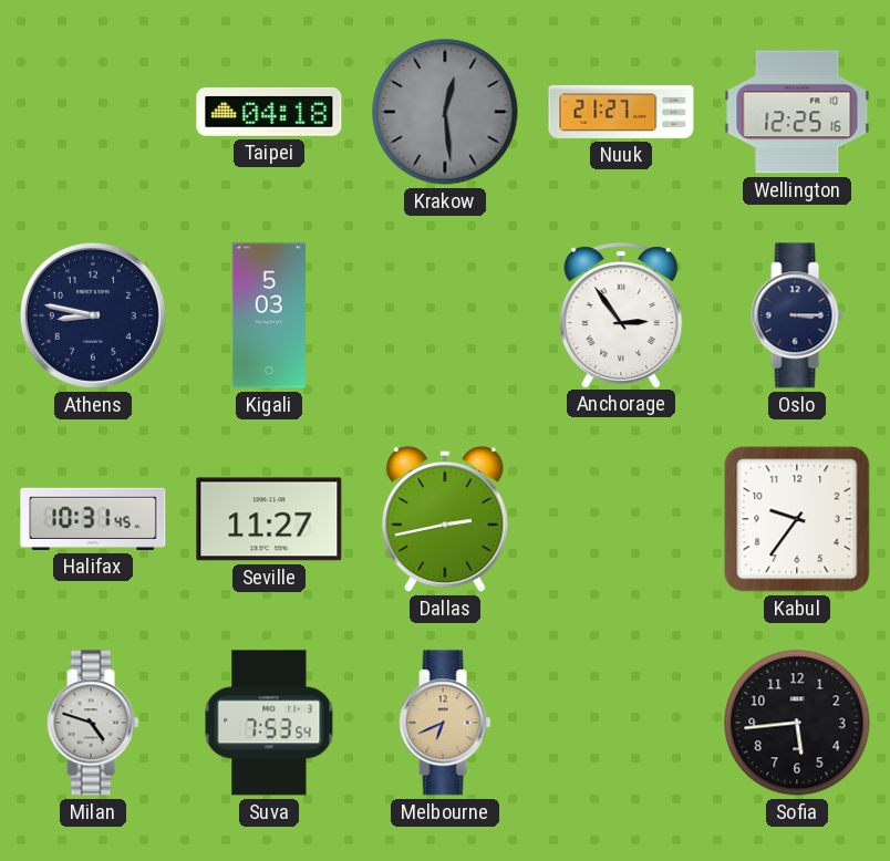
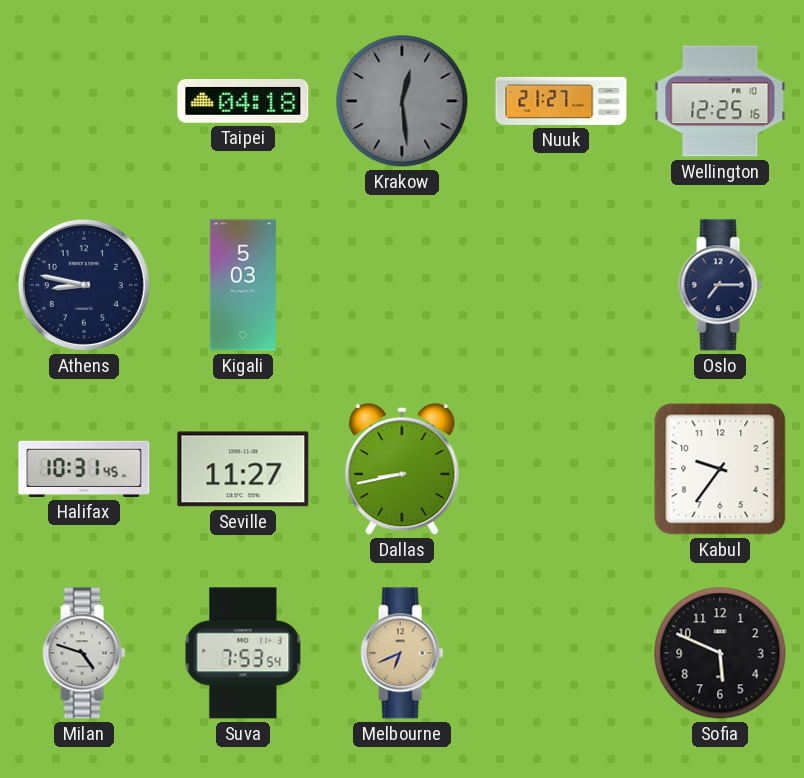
Anchorage: 2:54 -> none
Oslo: 3:15 -> 7:15
Dallas: 2:43 -> 8:43
Sofia: 5:44 -> 5:49
